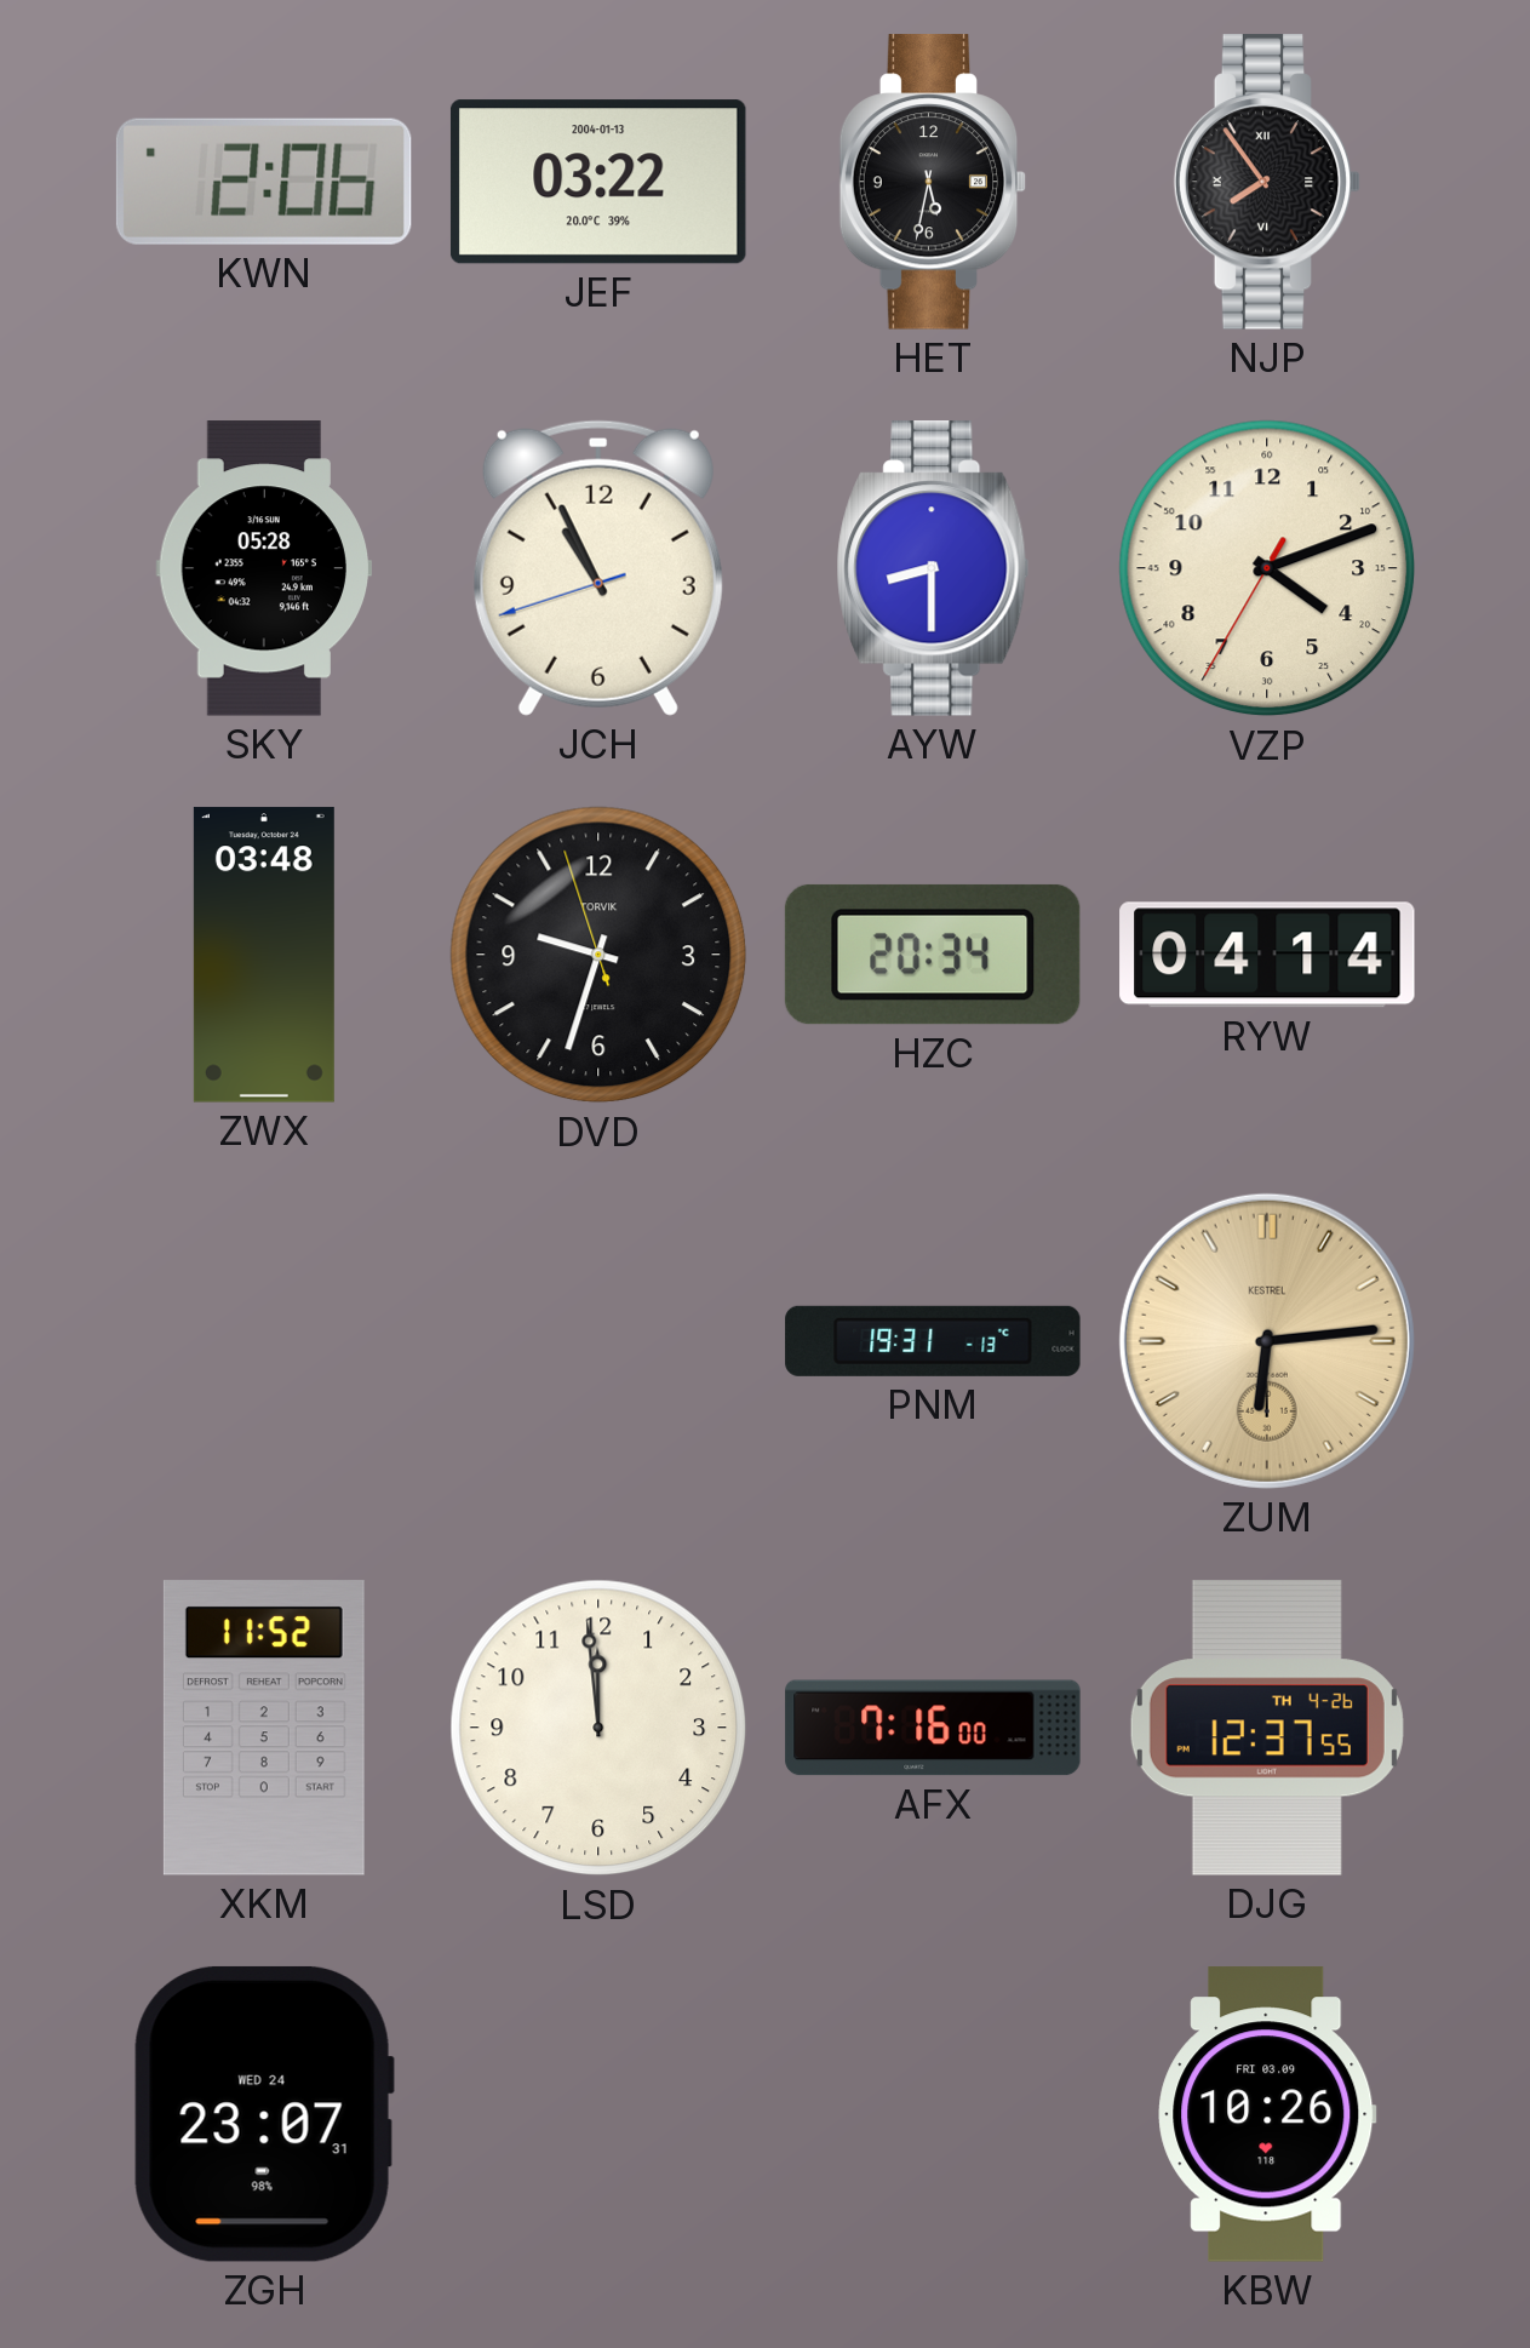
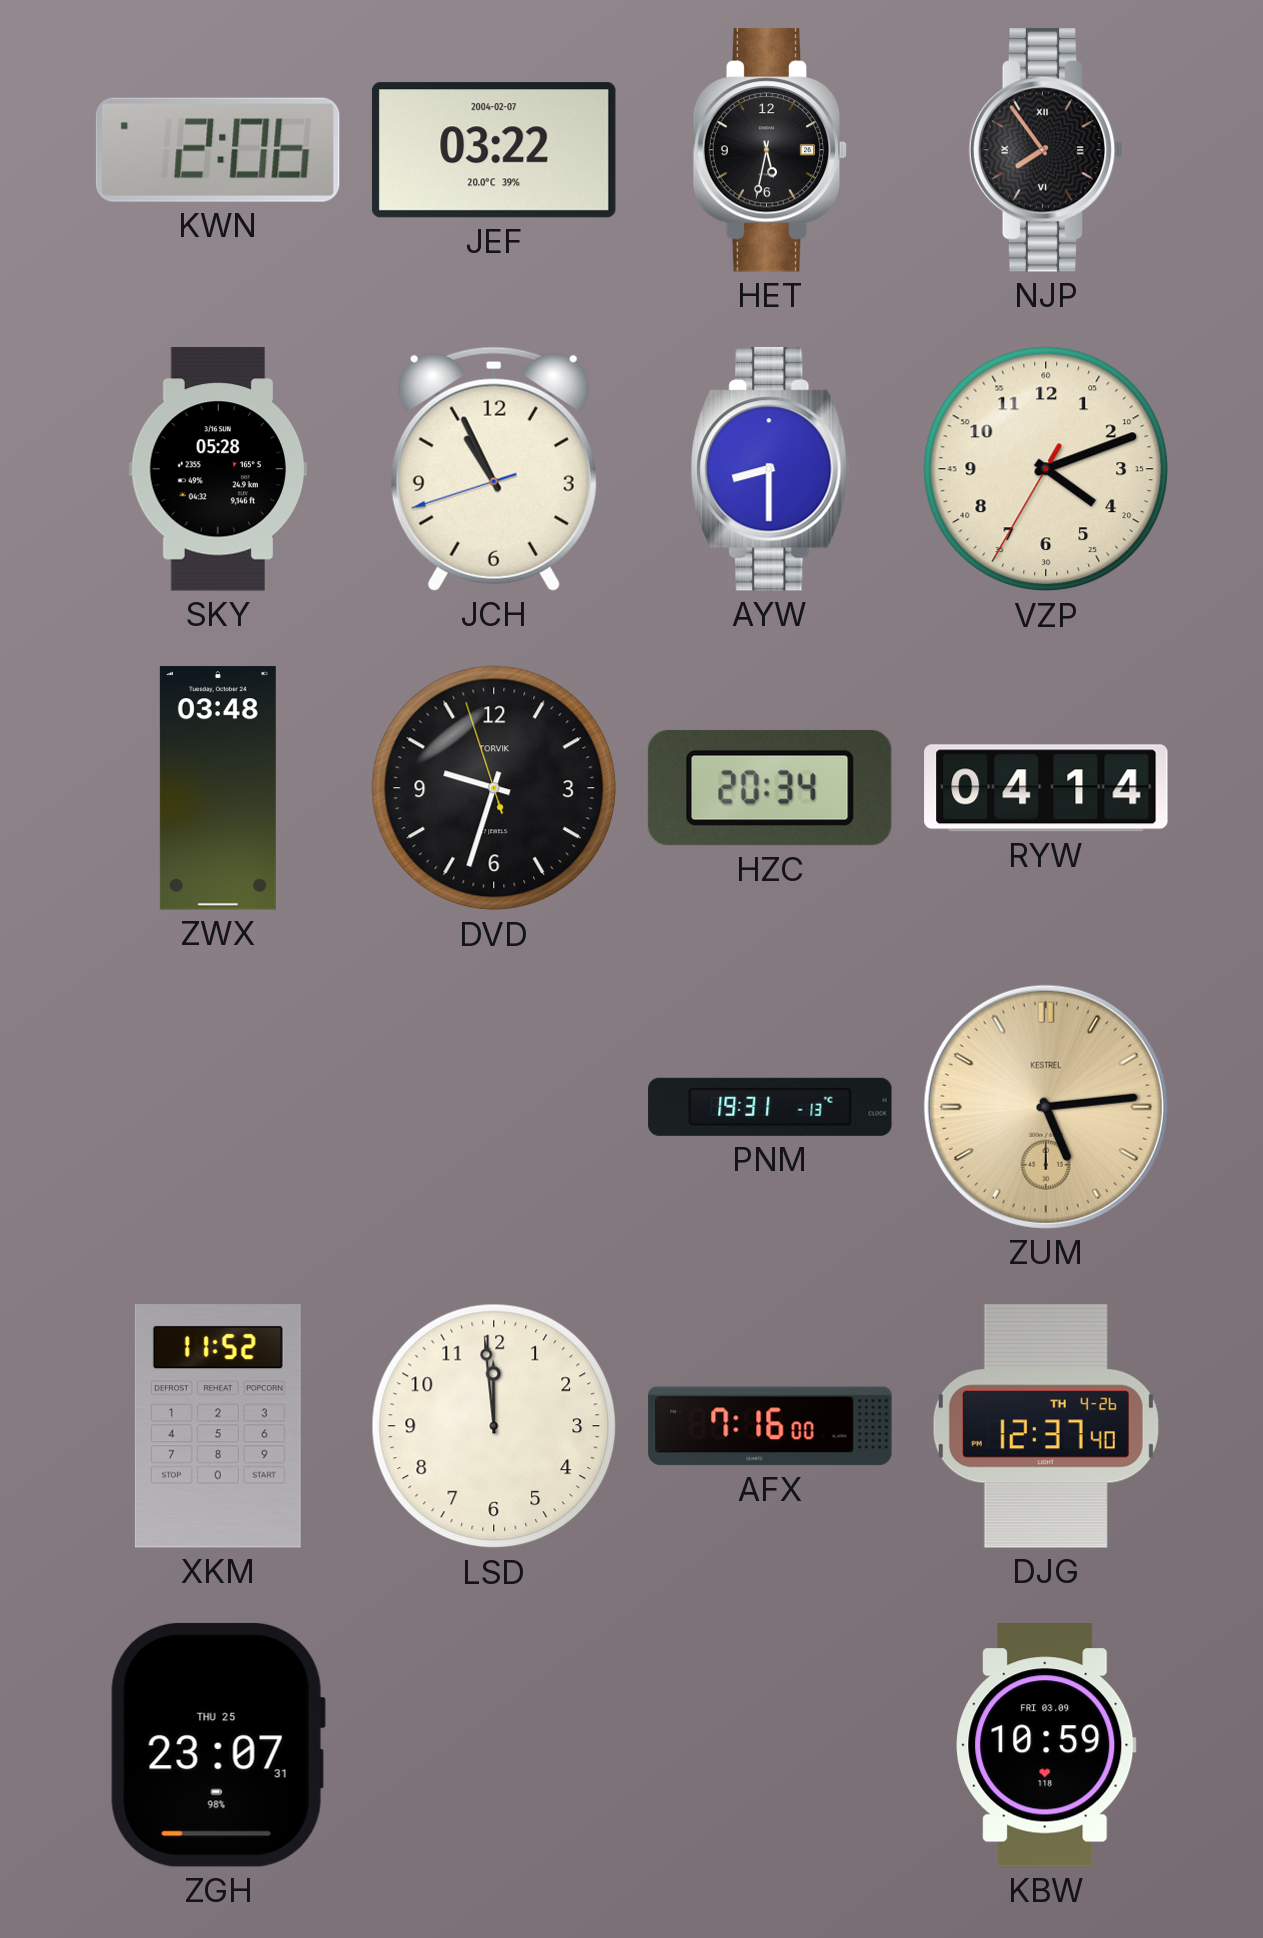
JEF date: 2004-01-13 -> 2004-02-07
ZUM: 6:14 -> 5:14
DJG: 12:37:55 -> 12:37:40
ZGH date: WED 24 -> THU 25
KBW: 10:26 -> 10:59
